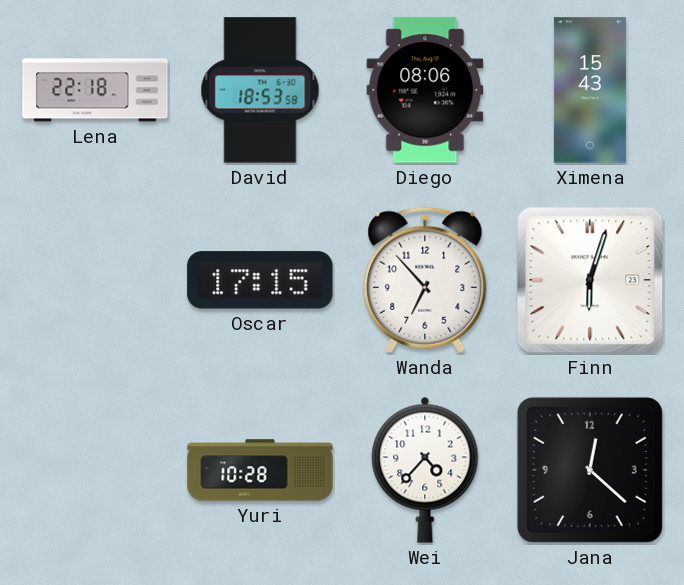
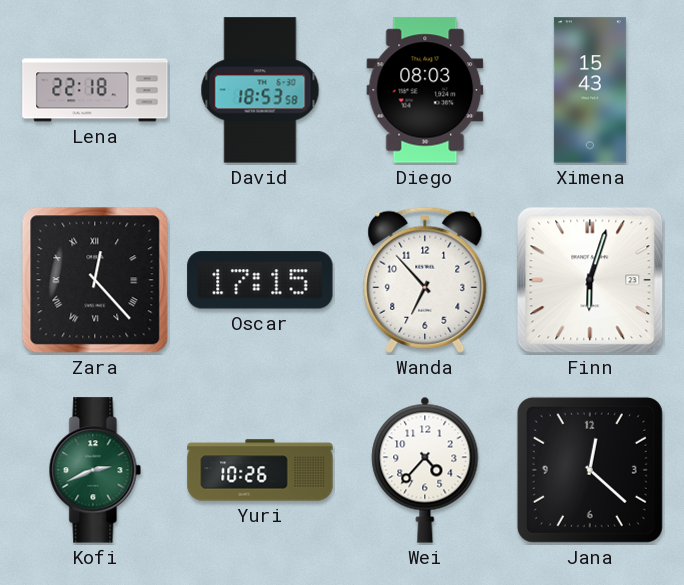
Diego: 08:06 -> 08:03
Zara: none -> 12:23
Kofi: none -> 2:41
Yuri: 10:28 -> 10:26
